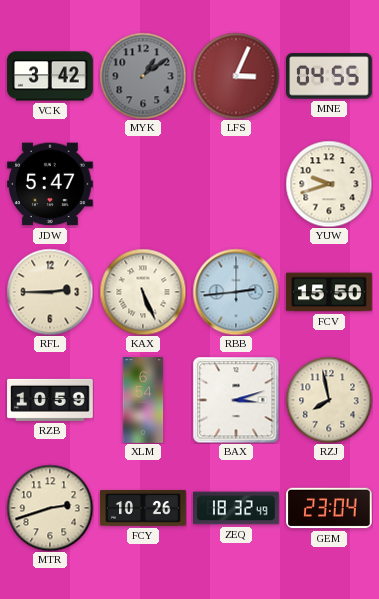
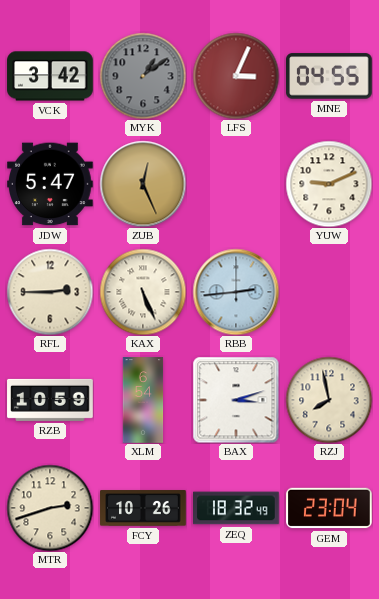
ZUB: none -> 12:26
YUW: 9:42 -> 9:11
FCV: 15:50 -> none
